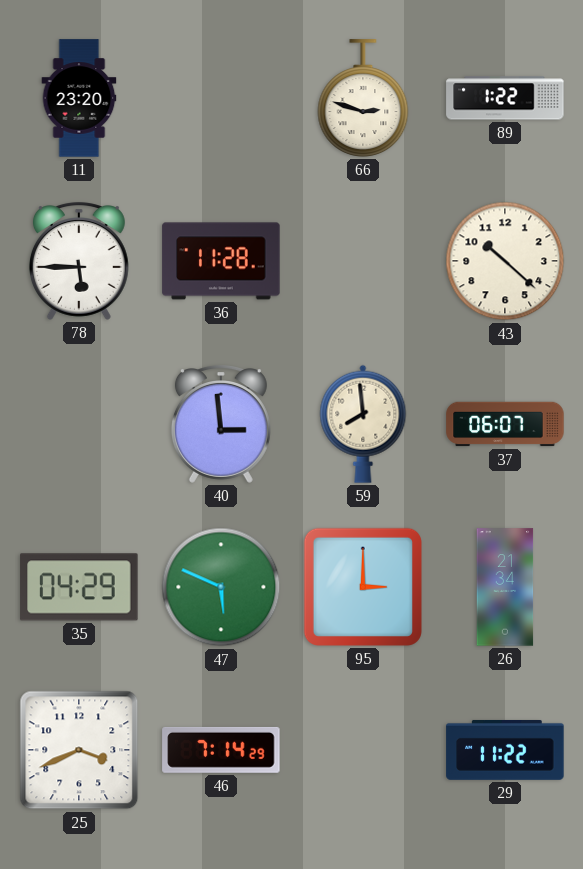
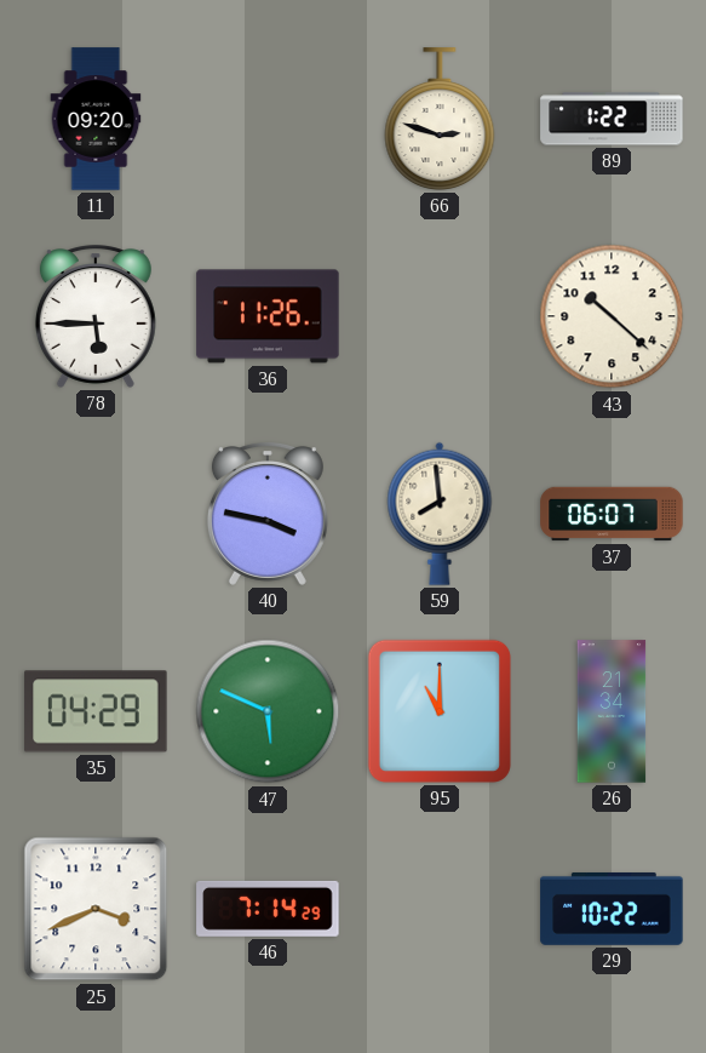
11: 23:20 -> 09:20
36: 11:28 -> 11:26
40: 2:59 -> 3:47
95: 3:00 -> 11:00
29: 11:22 -> 10:22
